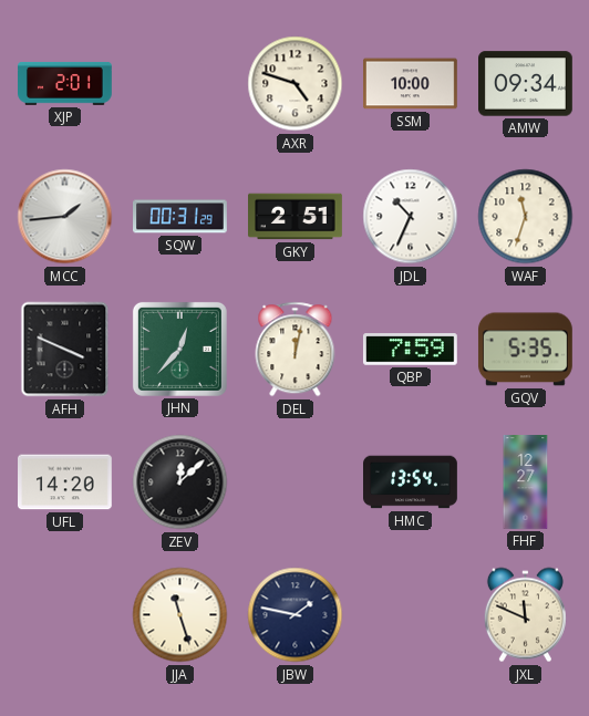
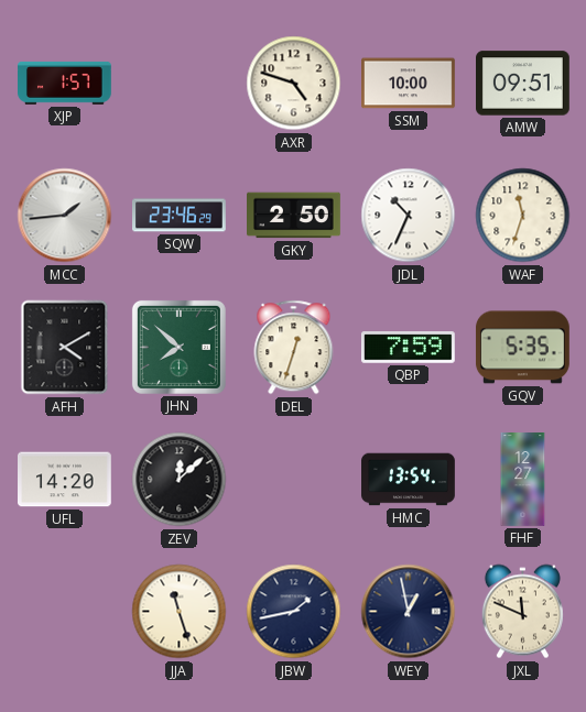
XJP: 2:01 -> 1:57
AMW: 09:34 -> 09:51
SQW: 00:31 -> 23:46
GKY: 2:51 -> 2:50
AFH: 3:49 -> 4:10
JHN: 12:37 -> 7:52
DEL: 12:02 -> 12:33
JBW: 1:47 -> 1:43
WEY: none -> 12:58
